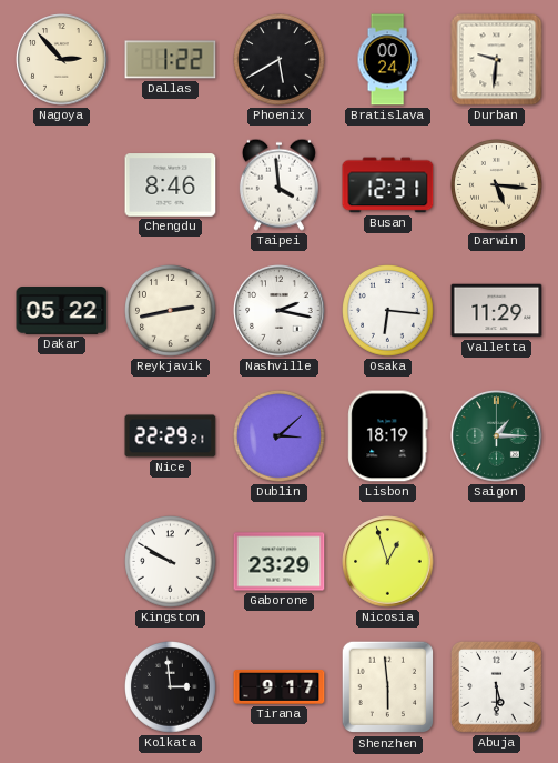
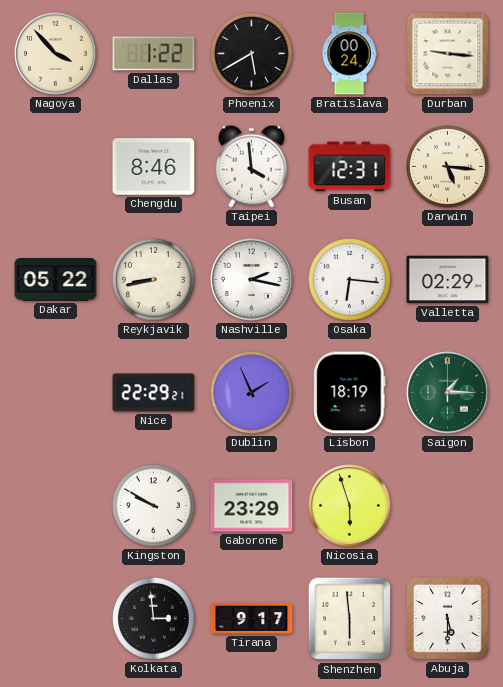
Nagoya: 2:53 -> 3:53
Durban: 9:31 -> 9:16
Reykjavik: 2:43 -> 8:43
Valletta: 11:29 -> 02:29
Dublin: 3:08 -> 1:56
Nicosia: 12:57 -> 5:57
